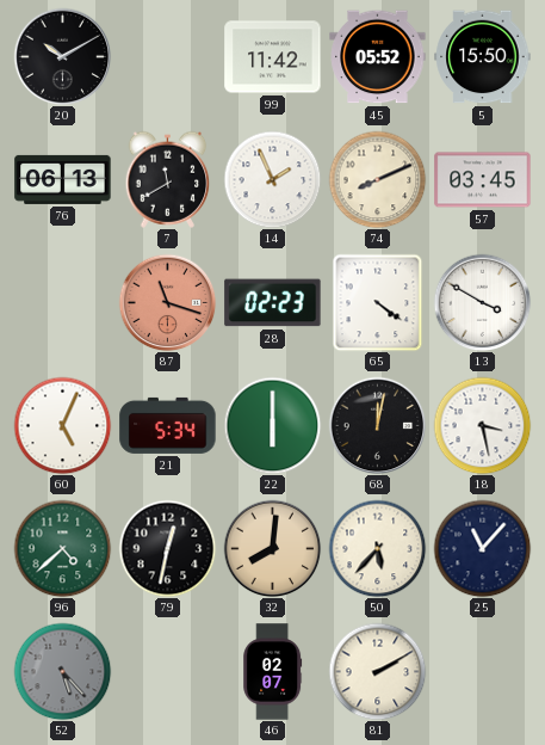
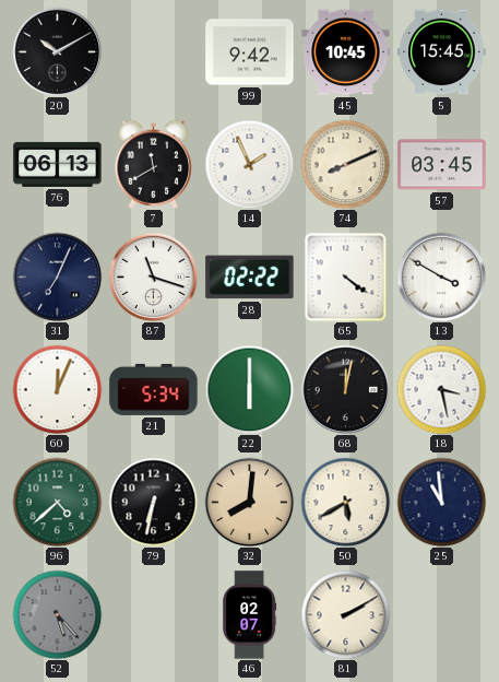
99: 11:42 -> 9:42
45: 05:52 -> 10:45
5: 15:50 -> 15:45
31: none -> 7:04
87 dial: salmon -> white
28: 02:23 -> 02:22
60: 5:04 -> 12:04
79: 12:32 -> 6:32
50: 5:37 -> 5:40
25: 11:07 -> 10:59
